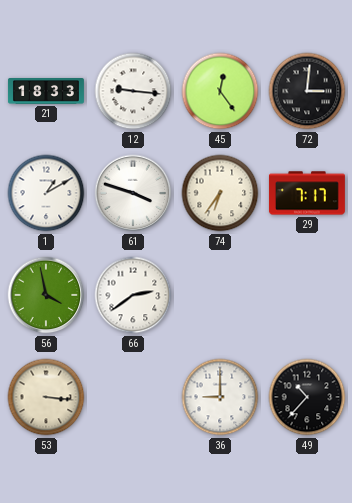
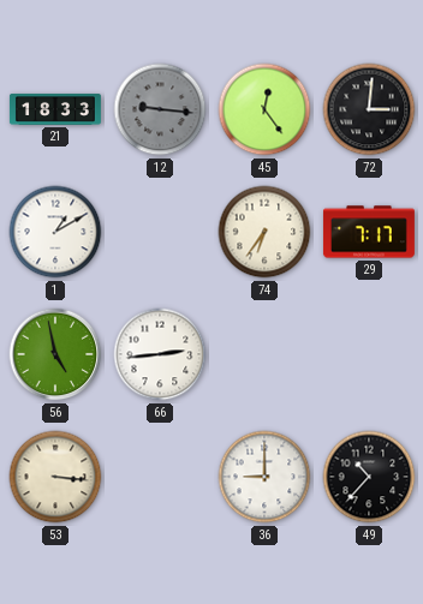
12 dial: white -> grey
61: 3:48 -> none
56: 3:58 -> 4:58
66: 2:39 -> 2:44
